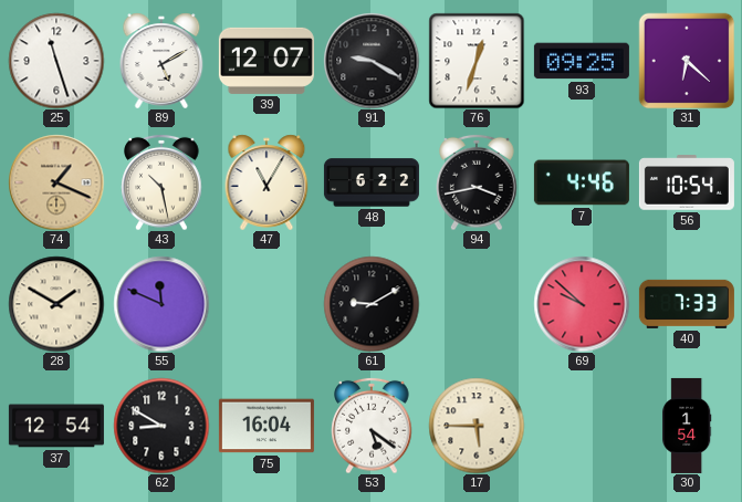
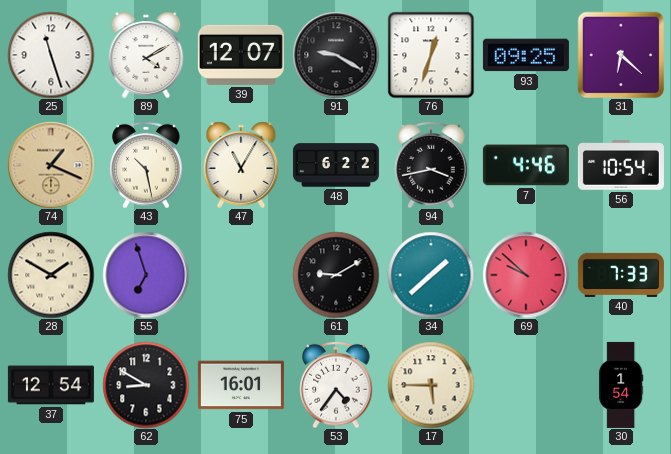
89: 5:10 -> 4:10
55: 11:49 -> 6:57
34: none -> 1:38
75: 16:04 -> 16:01
53: 5:21 -> 4:36
